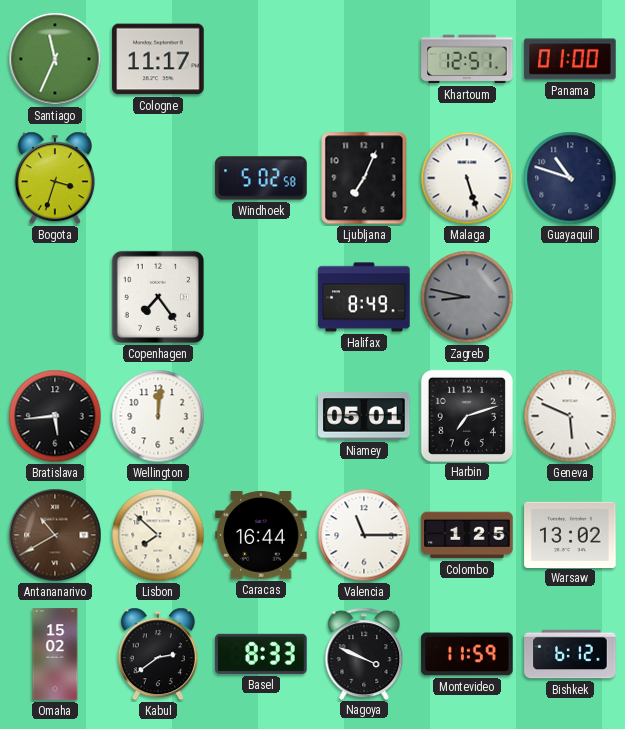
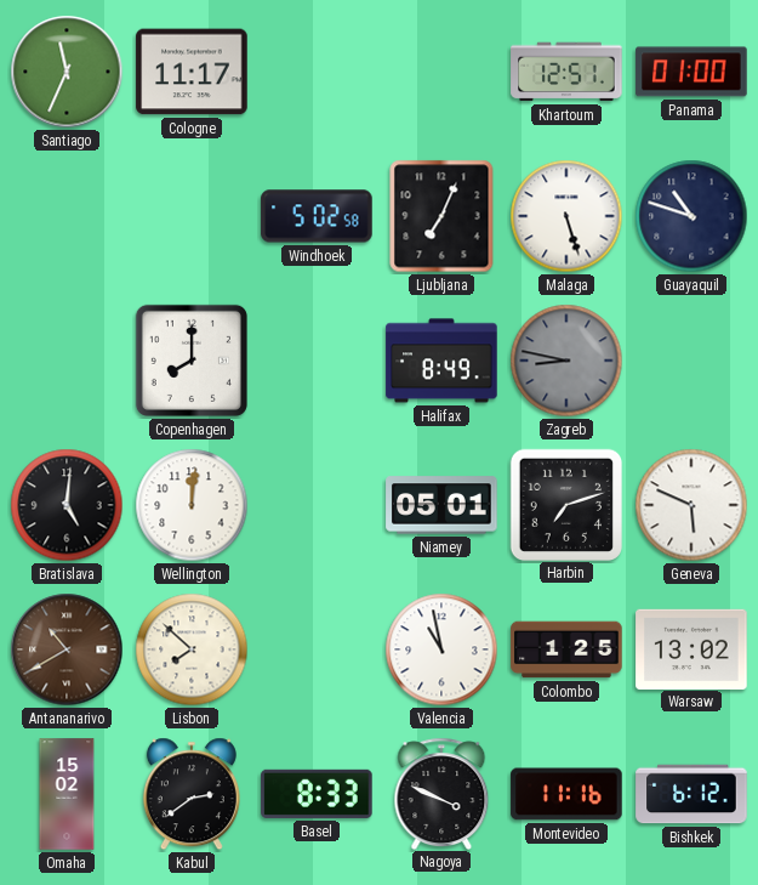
Bogota: 3:33 -> none
Copenhagen: 7:24 -> 8:00
Bratislava: 5:44 -> 5:01
Caracas: 16:44 -> none
Valencia: 11:15 -> 10:58
Montevideo: 11:59 -> 11:16
